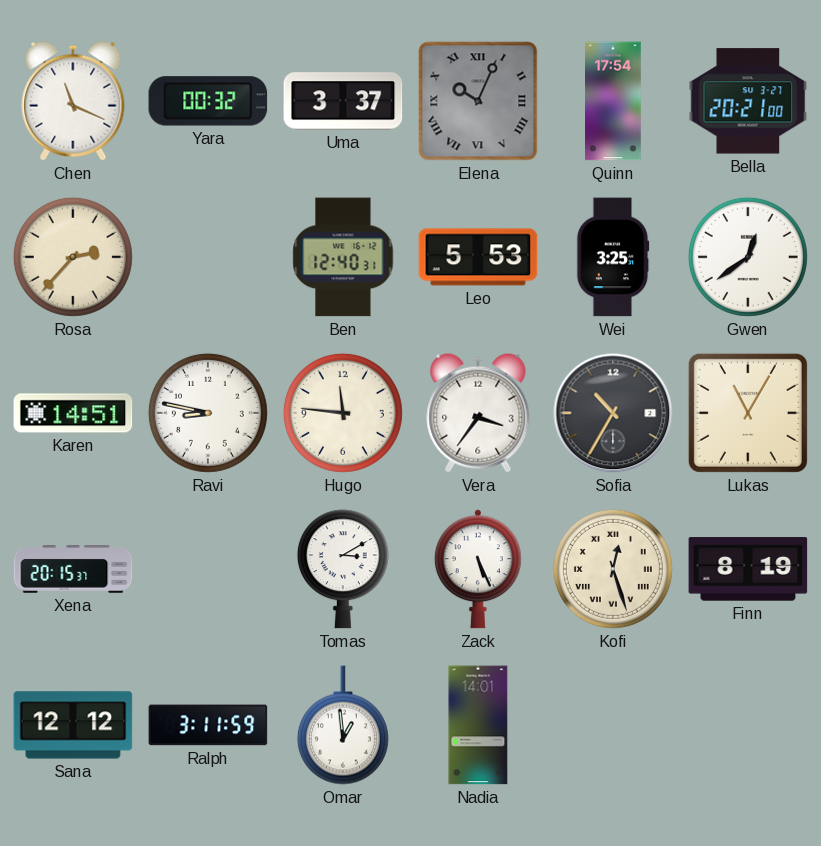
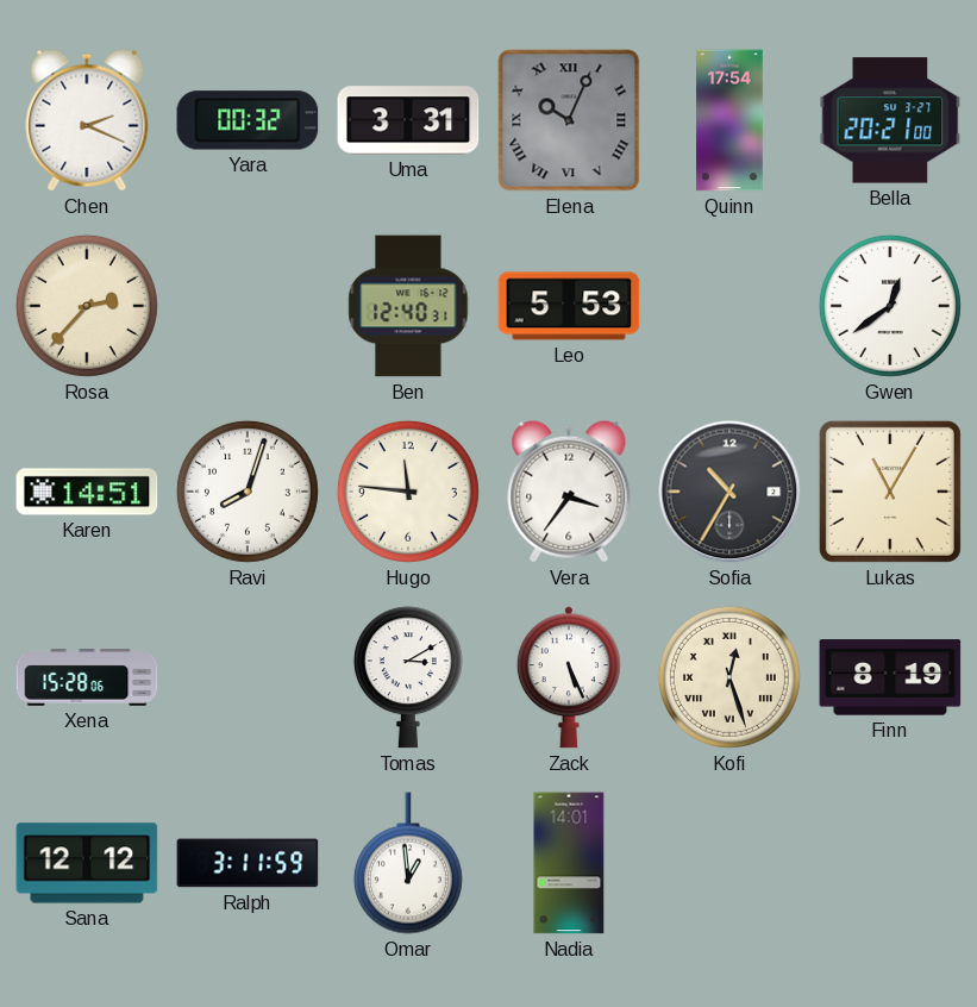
Chen: 11:19 -> 2:19
Uma: 3:37 -> 3:31
Wei: 3:25 -> none
Ravi: 8:47 -> 8:03
Xena: 20:15 -> 15:28
